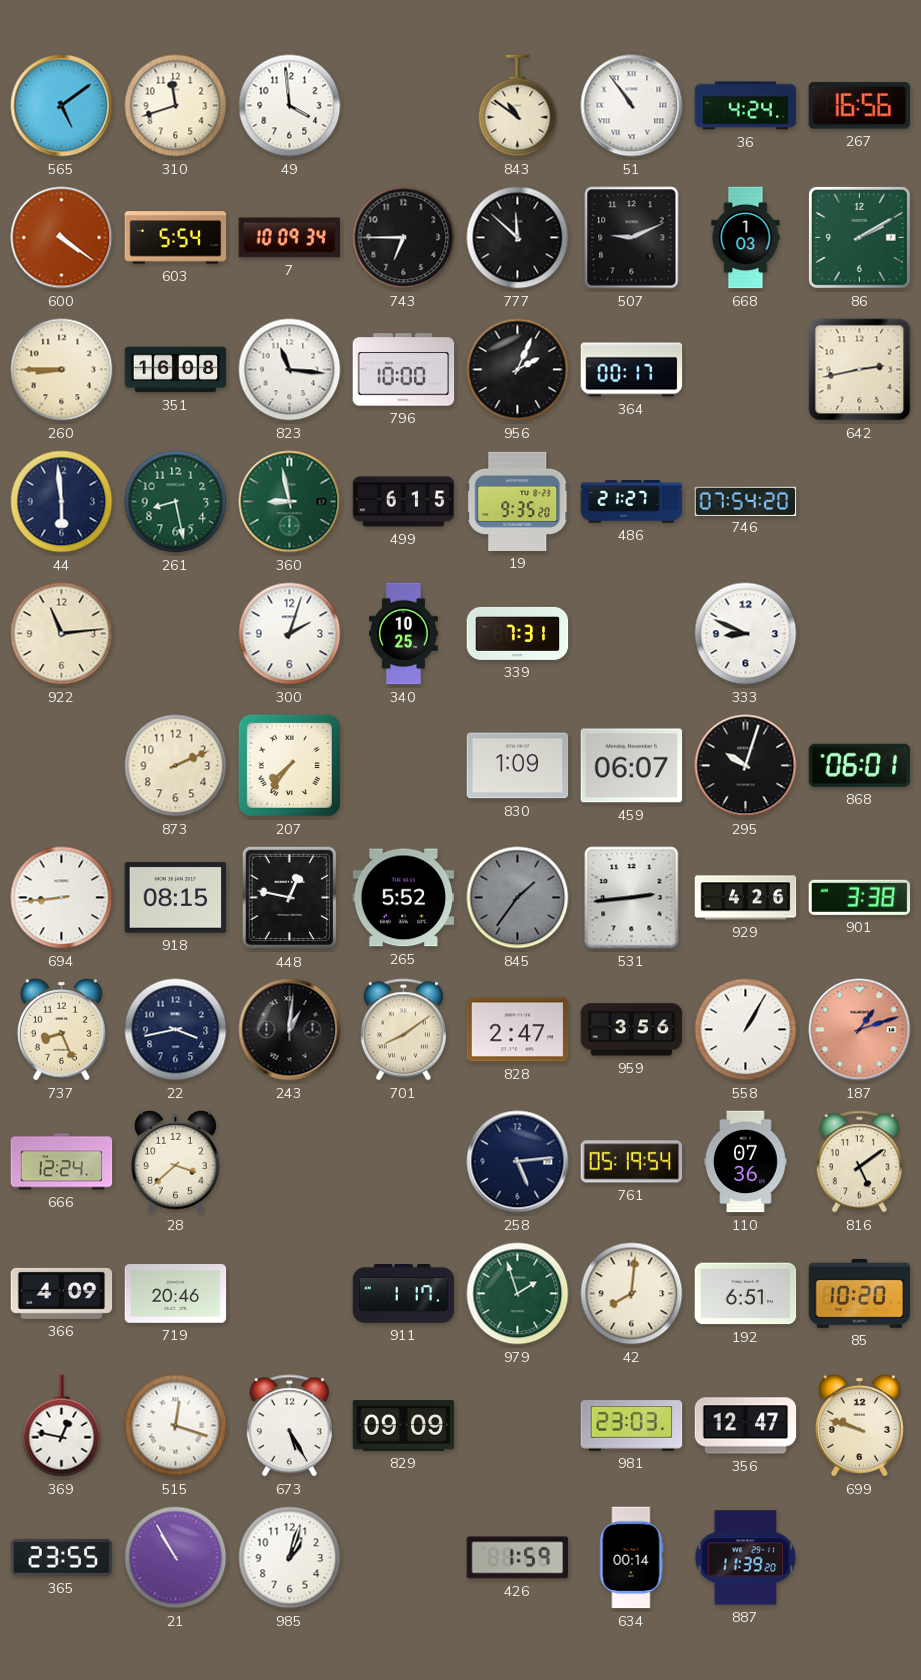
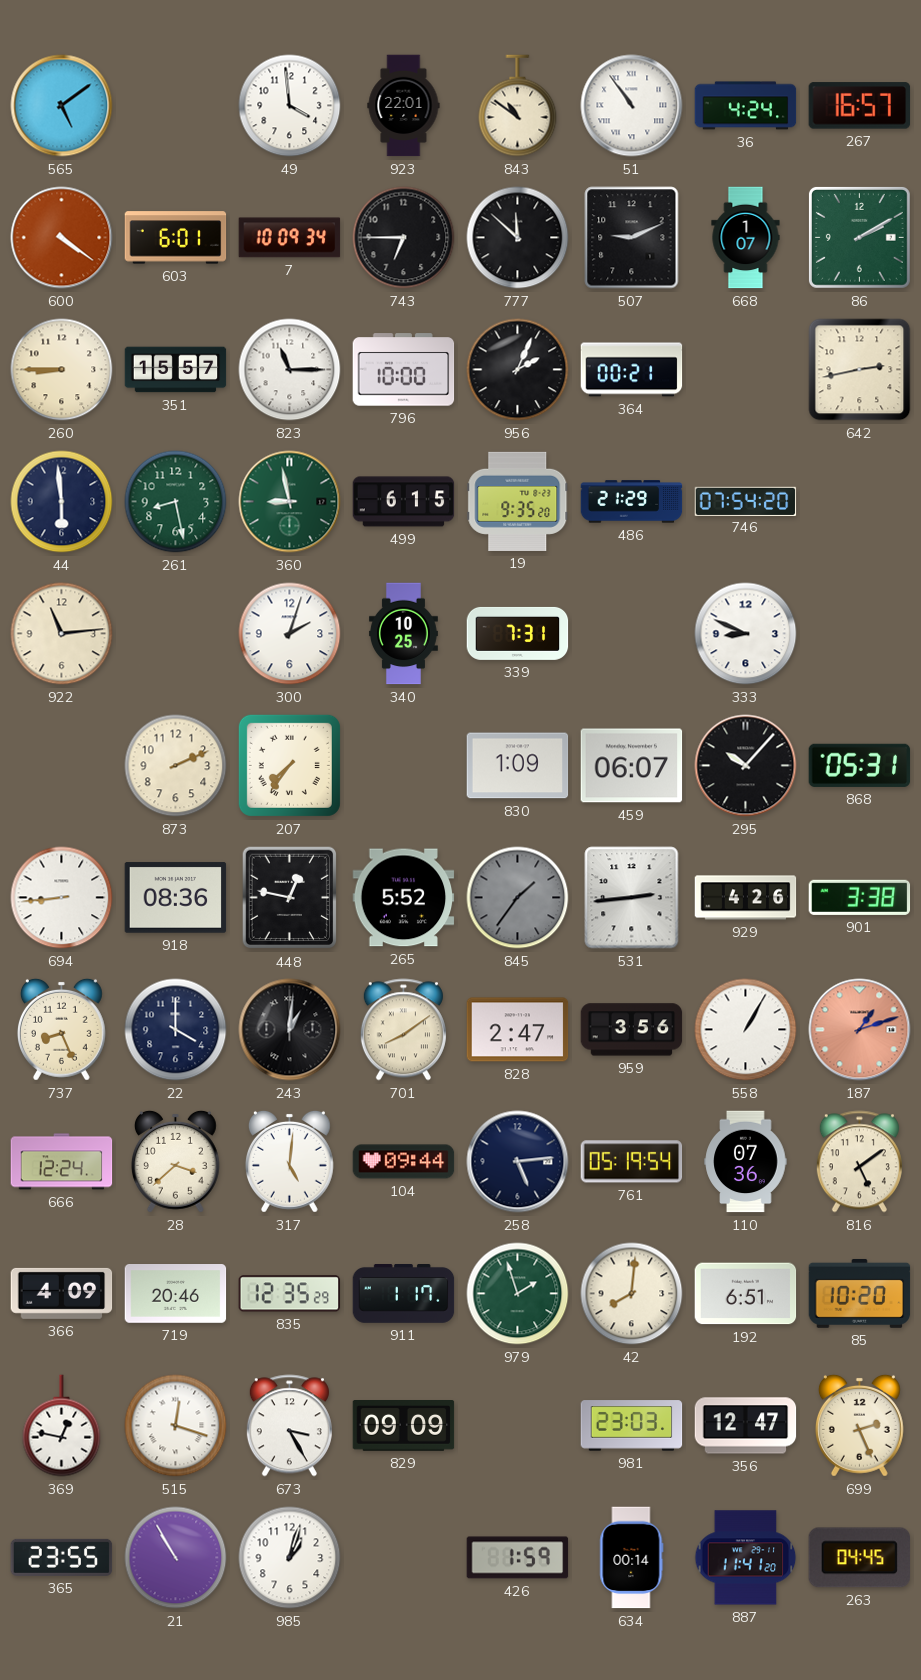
310: 11:42 -> none
923: none -> 22:01
267: 16:56 -> 16:57
603: 5:54 -> 6:01
668: 1:03 -> 1:07
351: 16:08 -> 15:57
823: 11:16 -> 11:15
364: 00:17 -> 00:21
486: 21:27 -> 21:29
295: 10:03 -> 10:07
868: 06:01 -> 05:31
918: 08:15 -> 08:36
22: 3:43 -> 4:00
317: none -> 5:01
104: none -> 09:44
835: none -> 12:35
673: 5:25 -> 3:25
699: 9:48 -> 2:26
887: 11:39 -> 11:41
263: none -> 04:45
